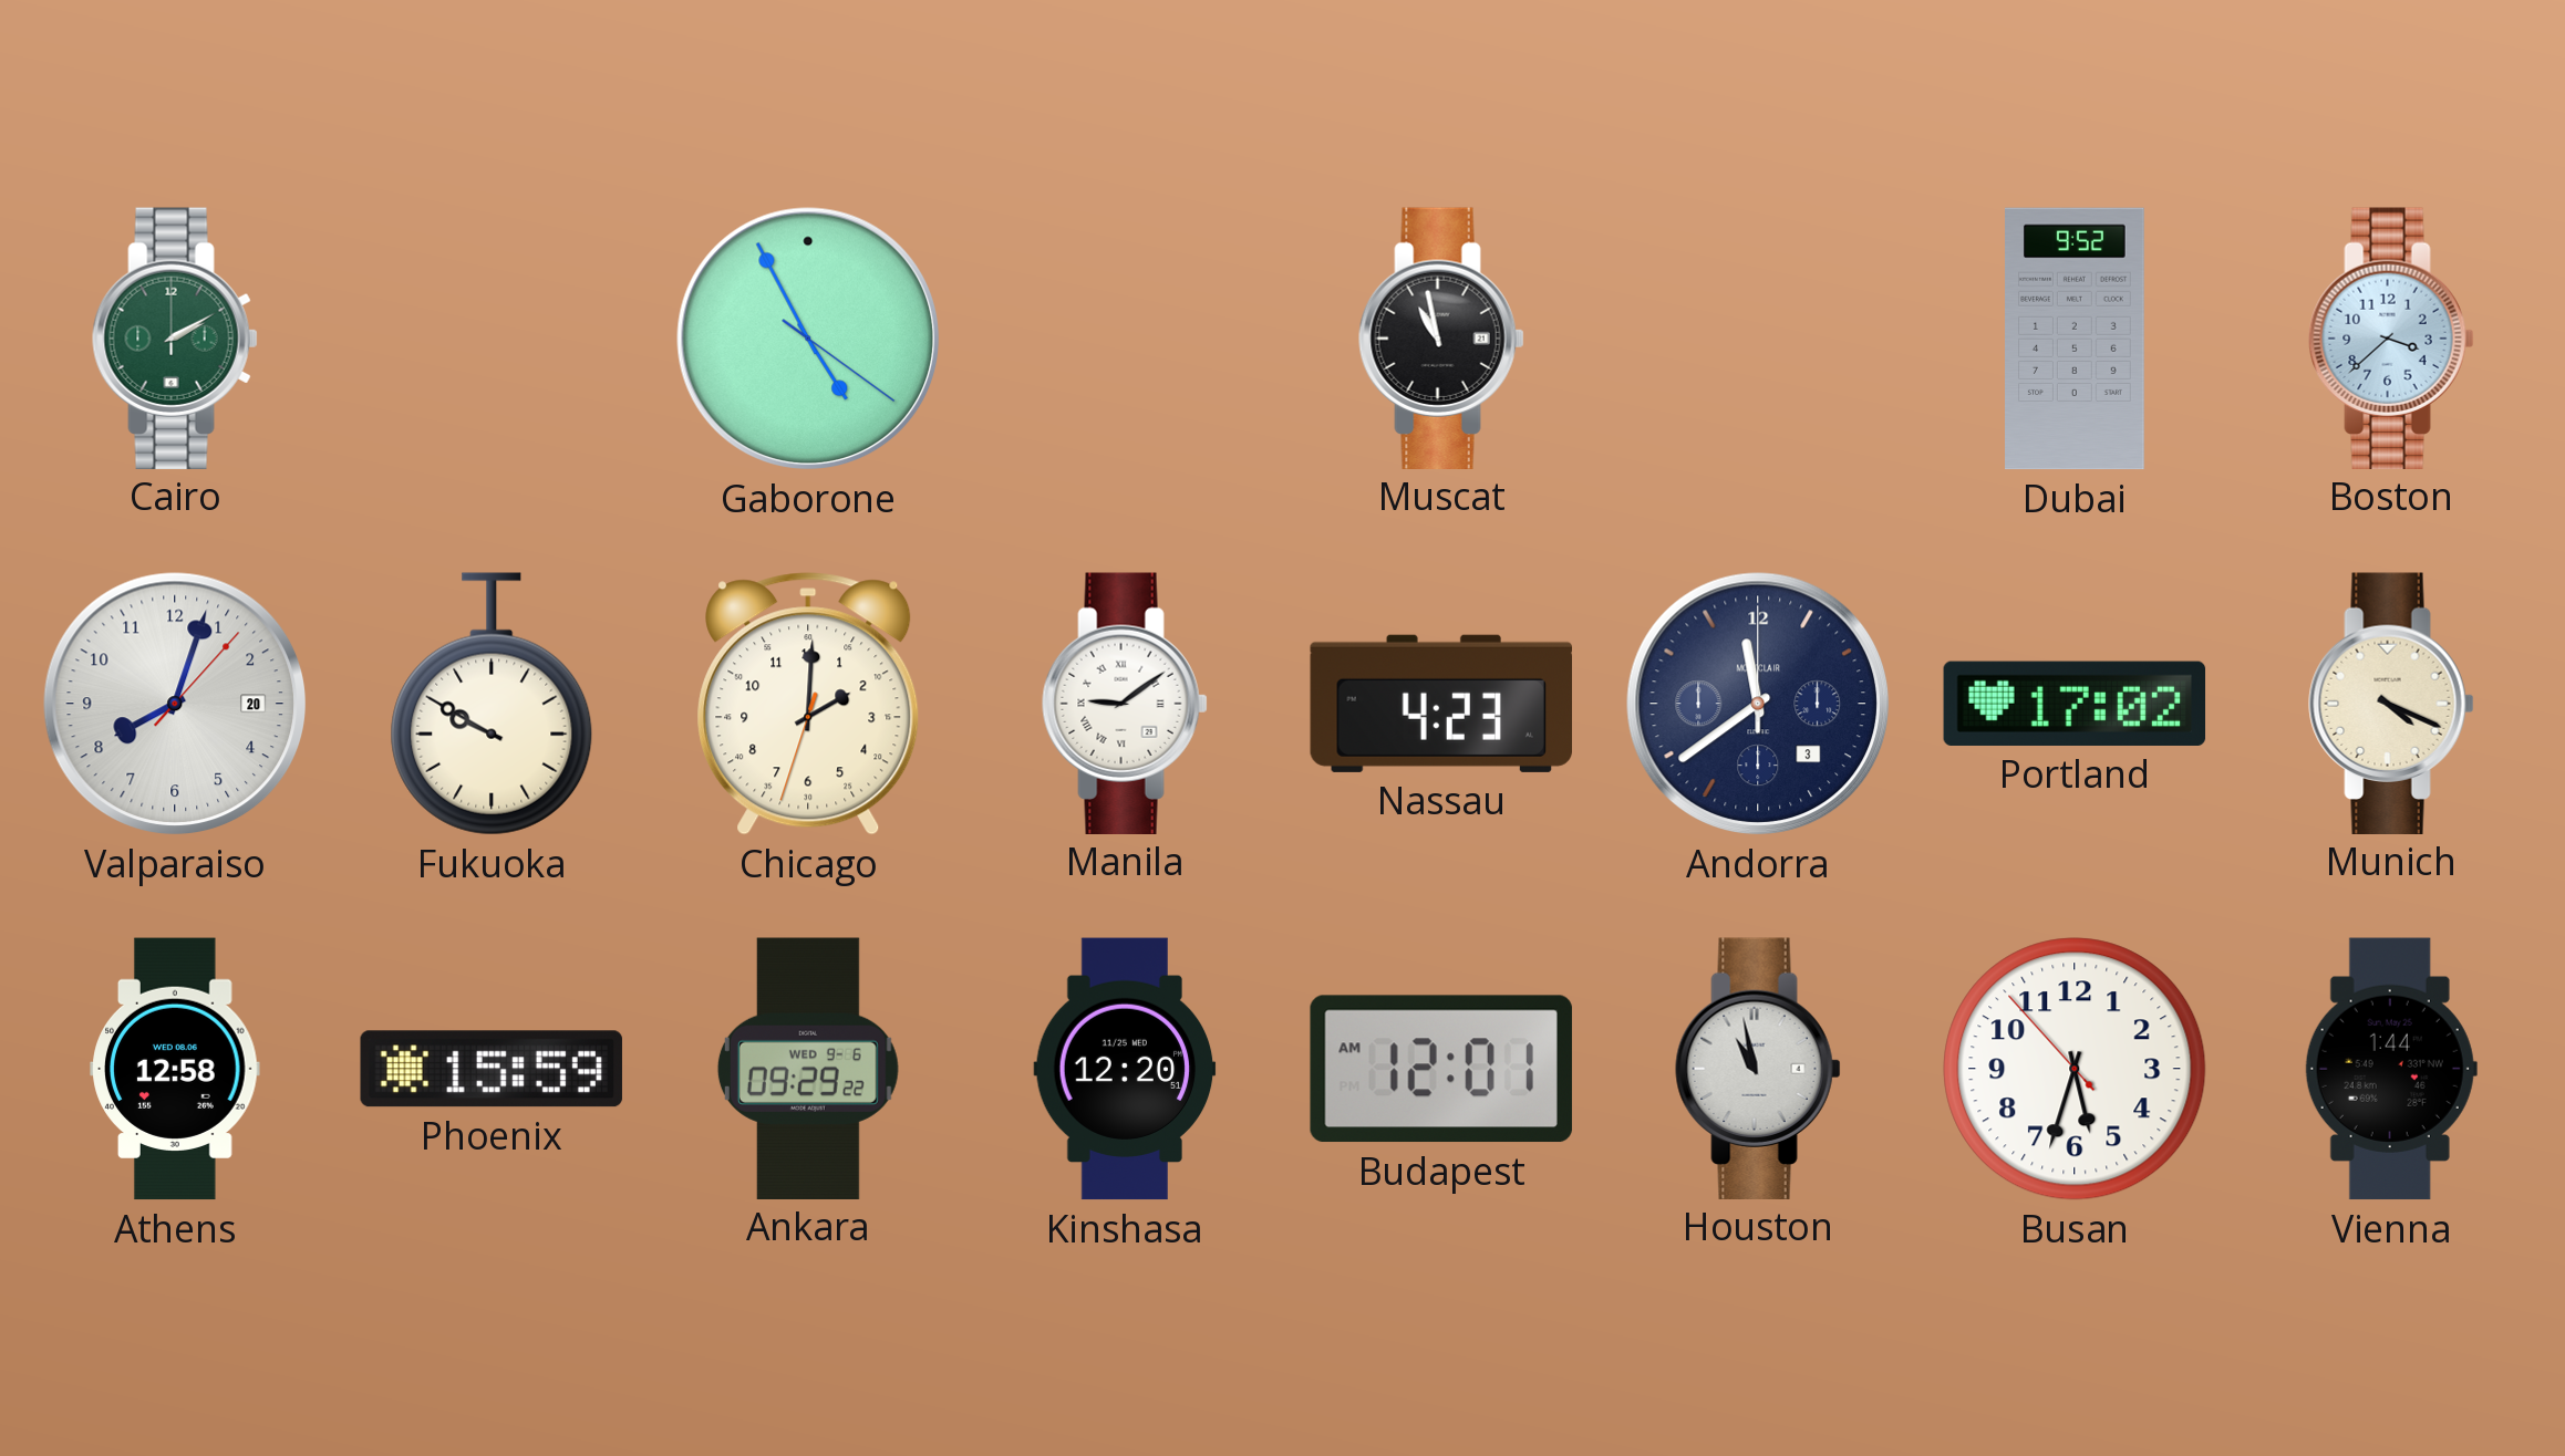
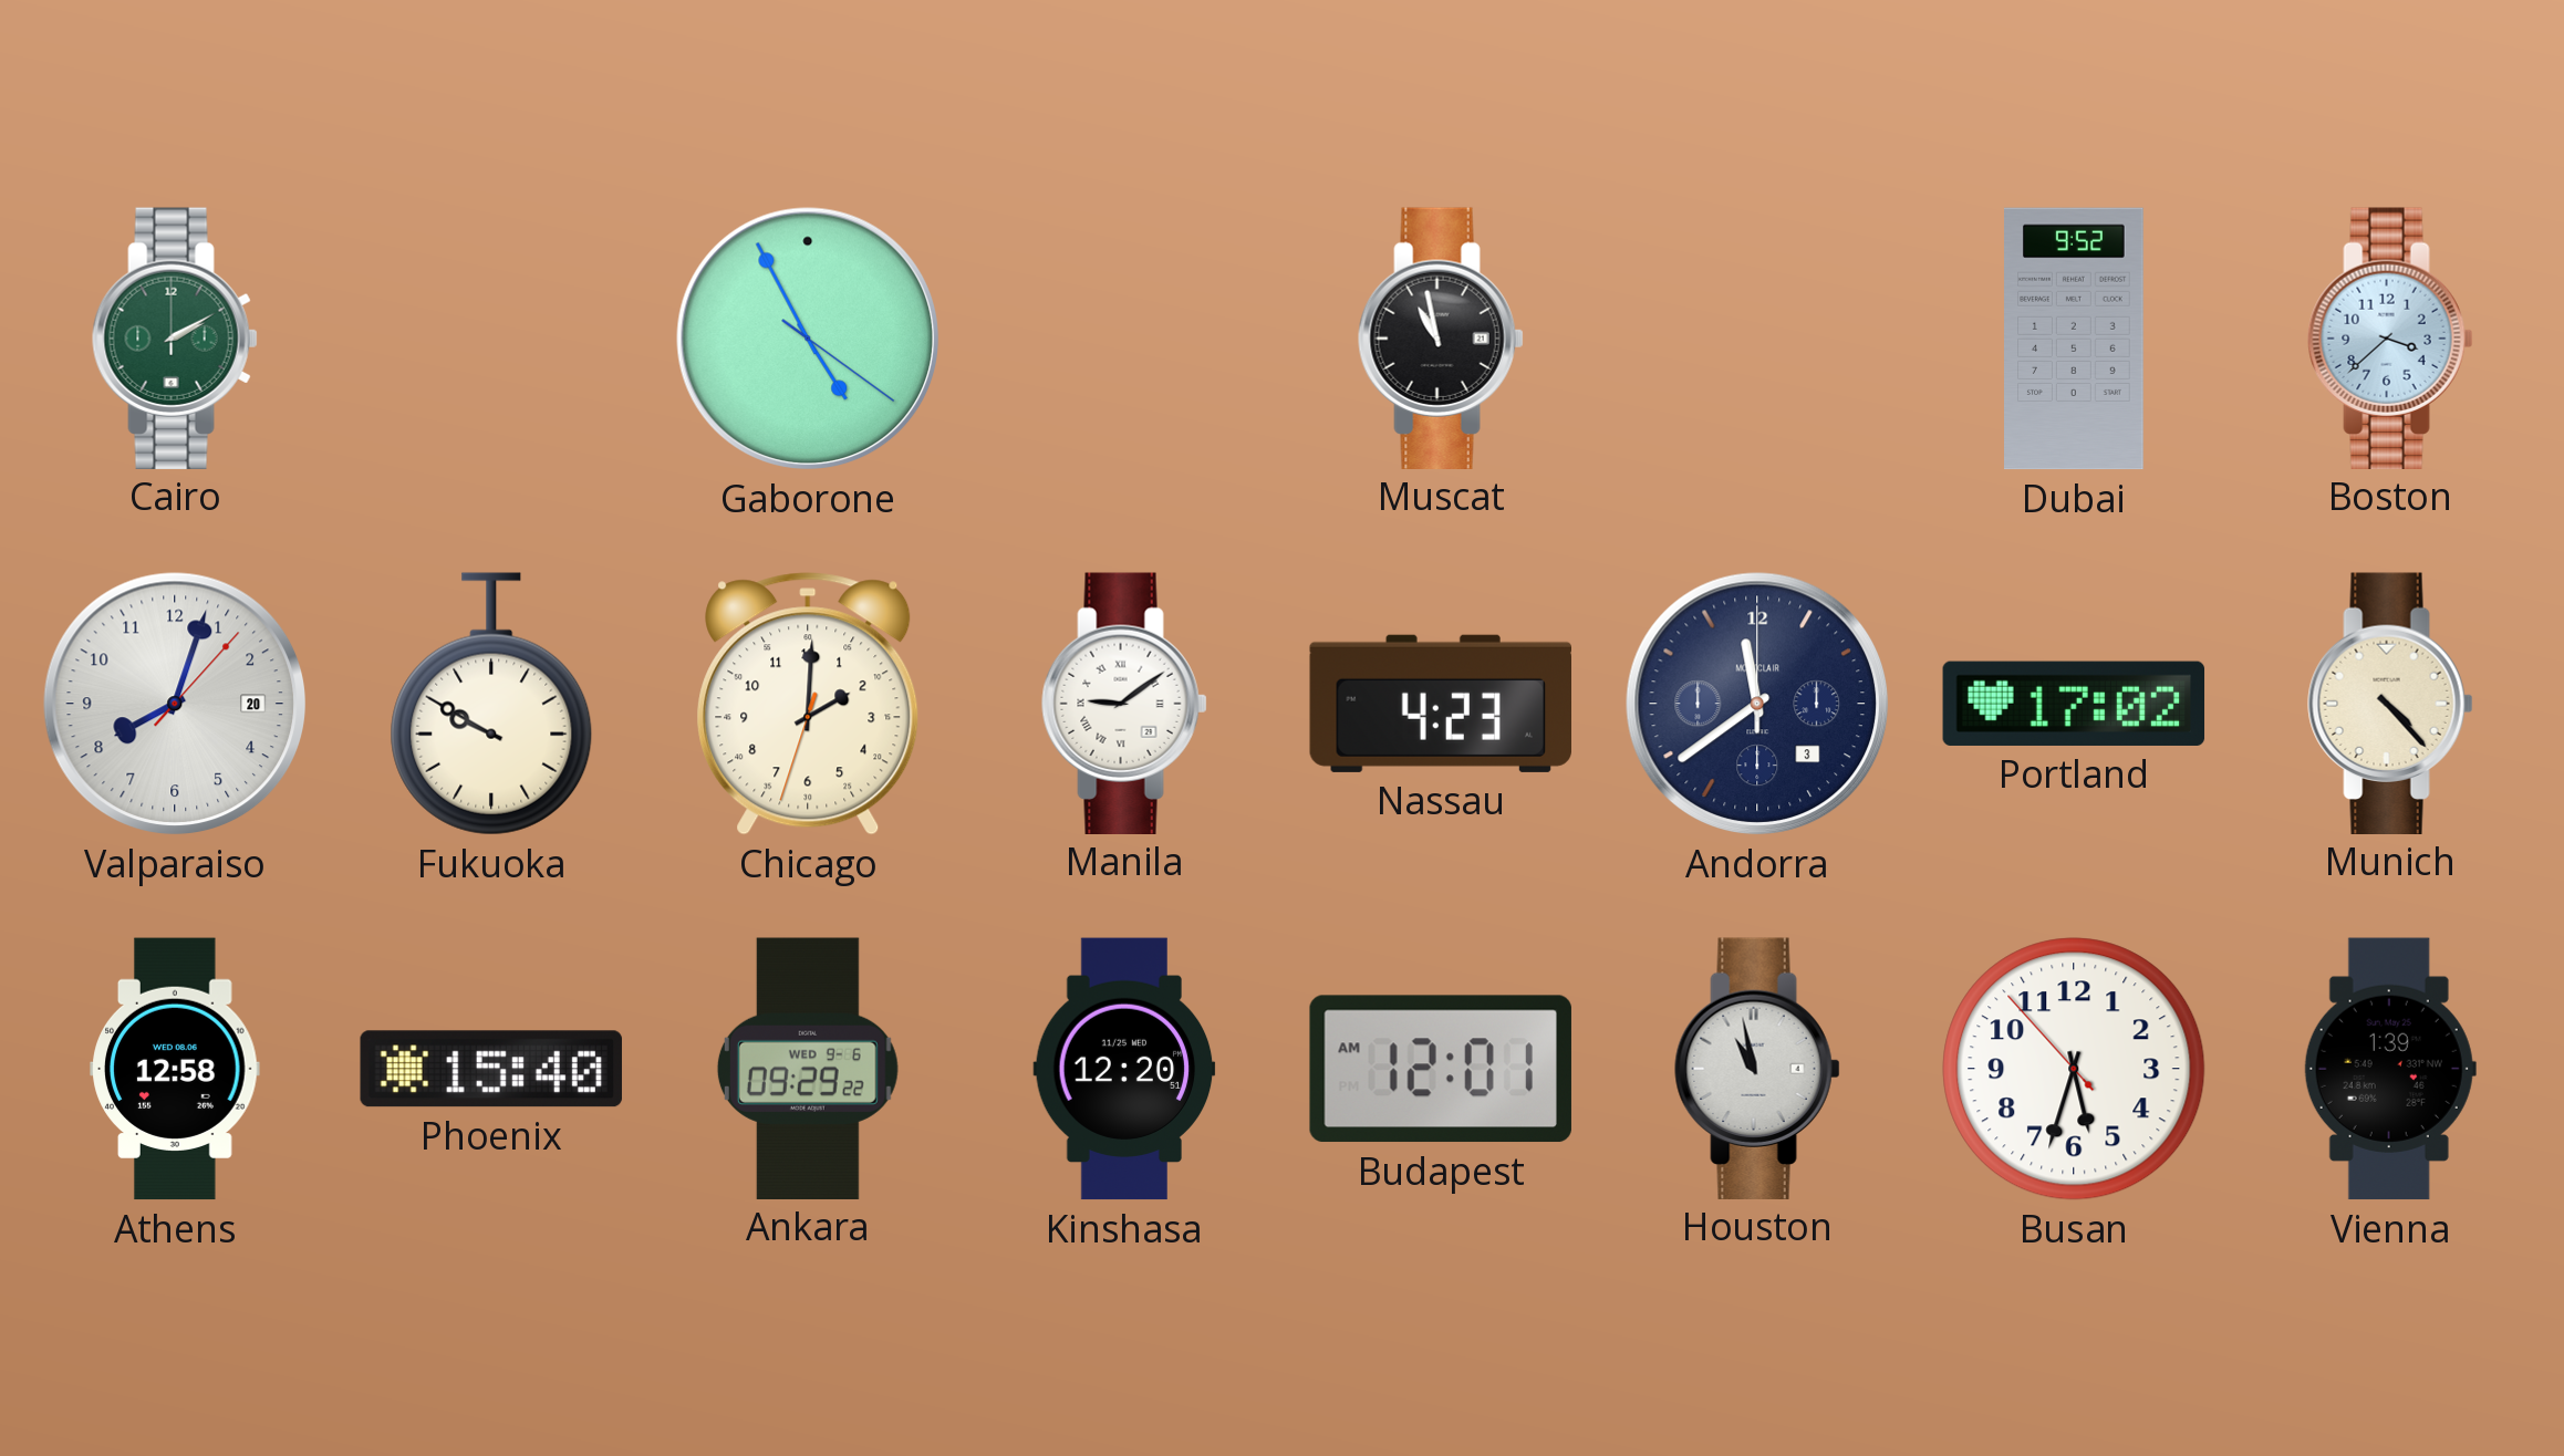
Munich: 4:19 -> 4:23
Phoenix: 15:59 -> 15:40
Vienna: 1:44 -> 1:39
